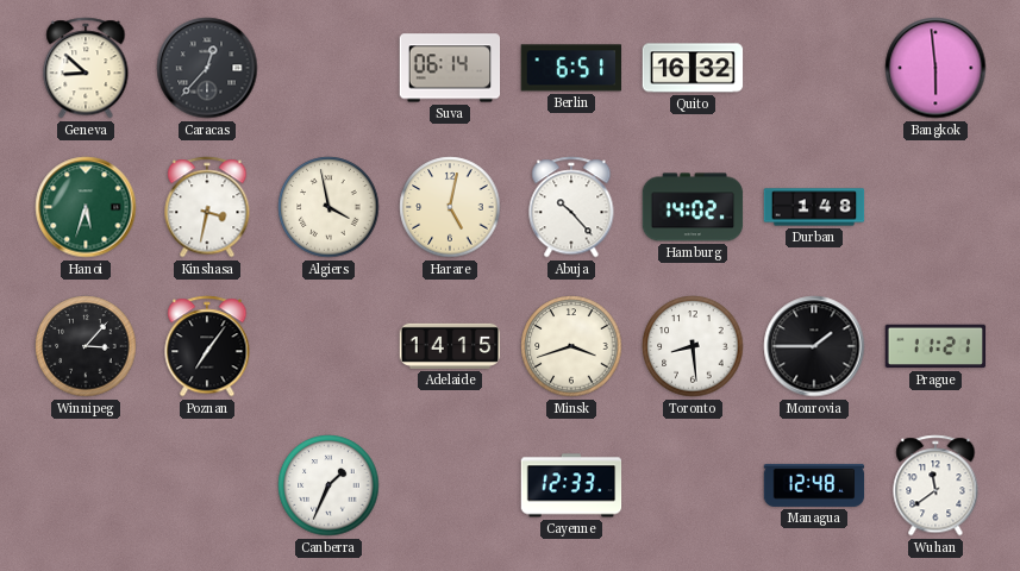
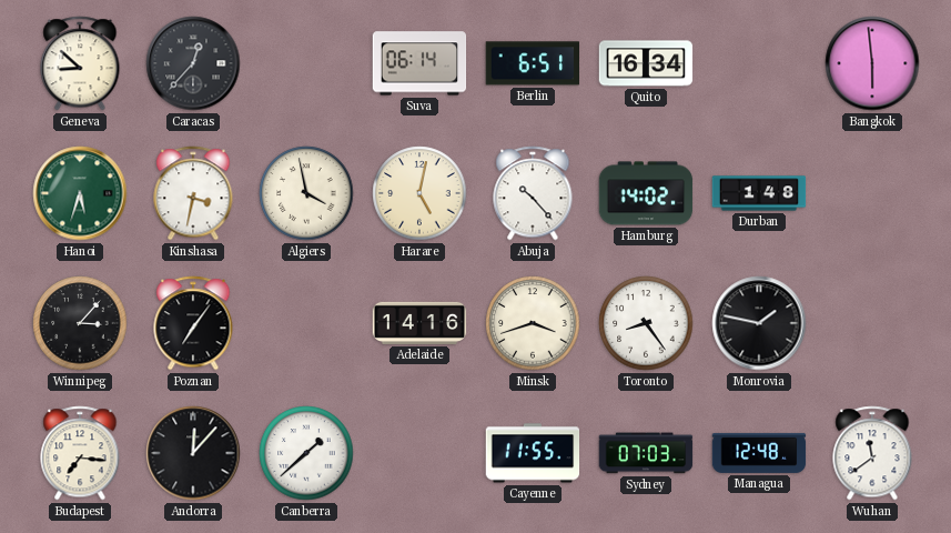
Quito: 16:32 -> 16:34
Adelaide: 14:15 -> 14:16
Toronto: 8:29 -> 8:24
Monrovia: 1:45 -> 1:47
Prague: 11:21 -> none
Budapest: none -> 7:16
Andorra: none -> 12:07
Canberra: 1:34 -> 1:38
Cayenne: 12:33 -> 11:55
Sydney: none -> 07:03
